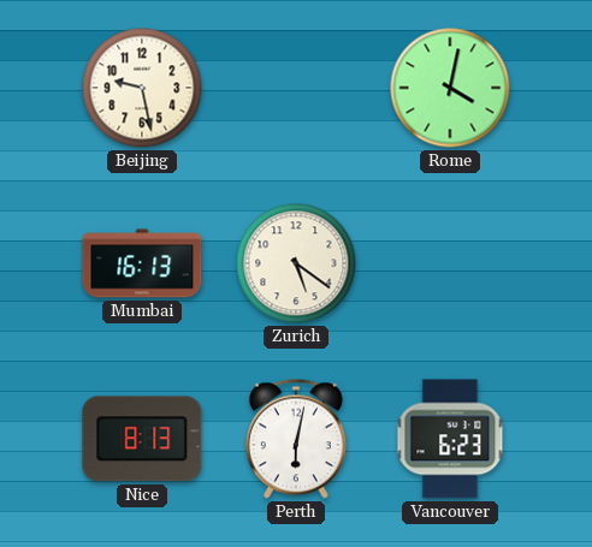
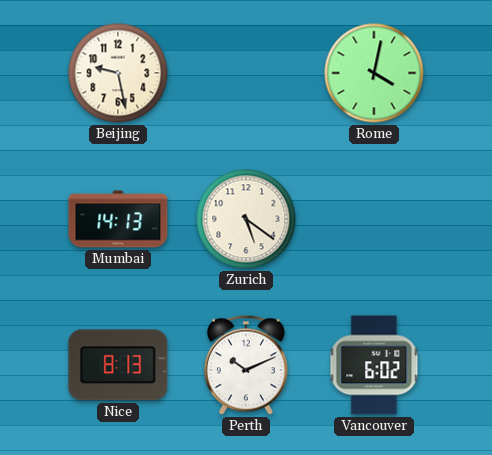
Mumbai: 16:13 -> 14:13
Perth: 6:02 -> 10:11
Vancouver: 6:23 -> 6:02
